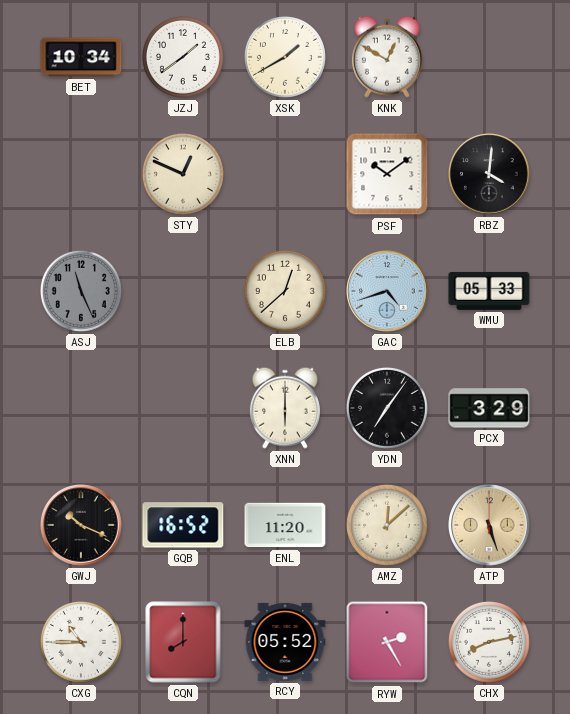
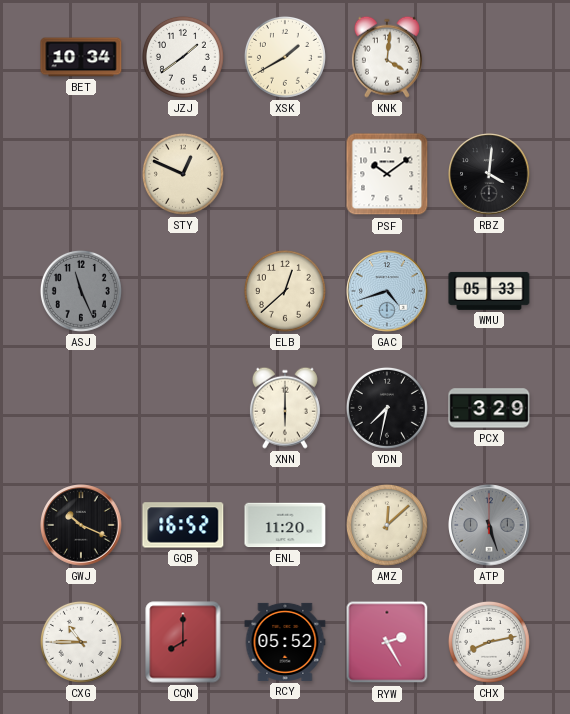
KNK: 12:50 -> 4:01
YDN: 7:06 -> 7:32
ATP dial: champagne -> grey
